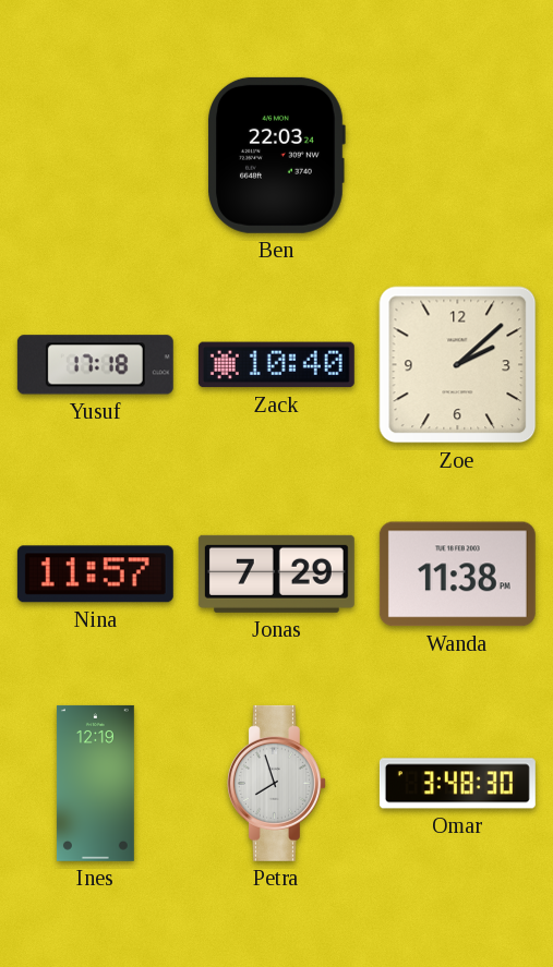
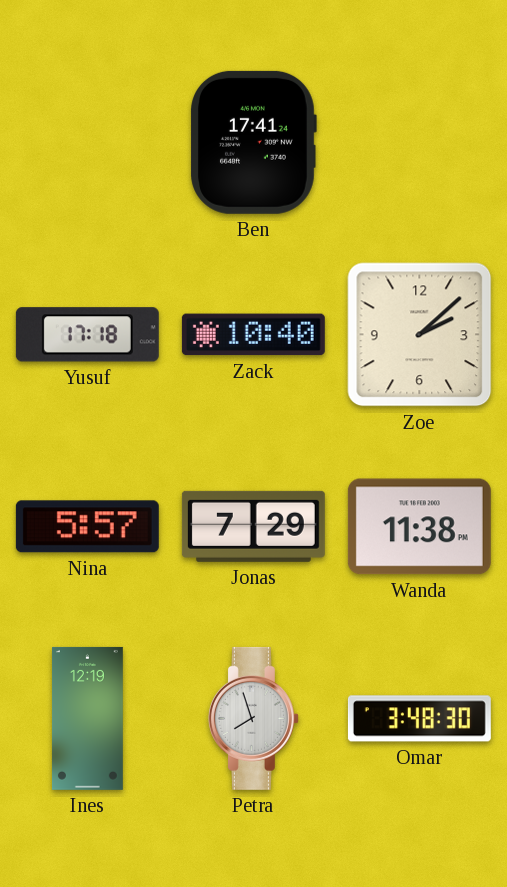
Ben: 22:03 -> 17:41
Nina: 11:57 -> 5:57
